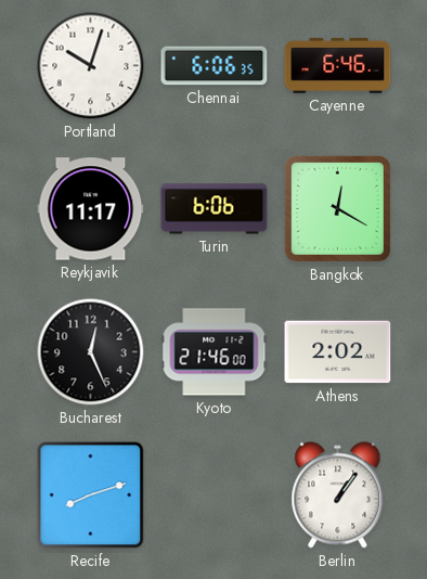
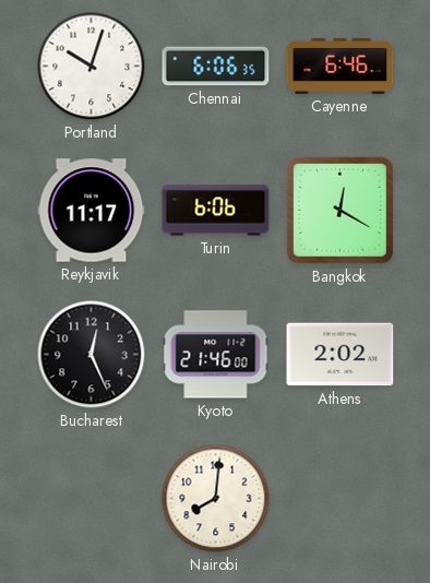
Recife: 8:12 -> none
Nairobi: none -> 8:01
Berlin: 1:06 -> none
